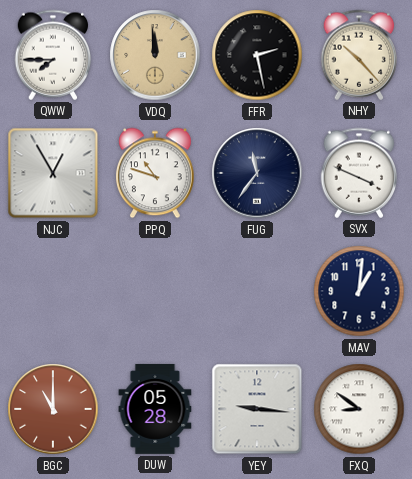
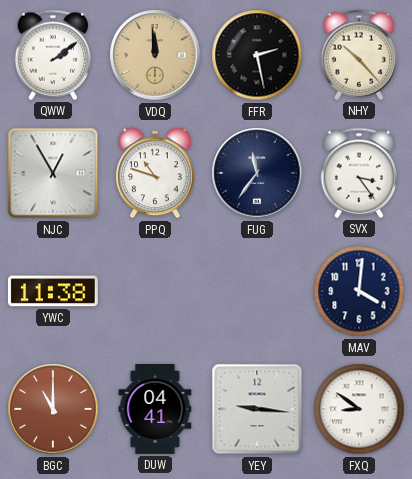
QWW: 7:45 -> 2:09
SVX: 3:49 -> 3:24
YWC: none -> 11:38
MAV: 1:01 -> 4:01
DUW: 05:28 -> 04:41
